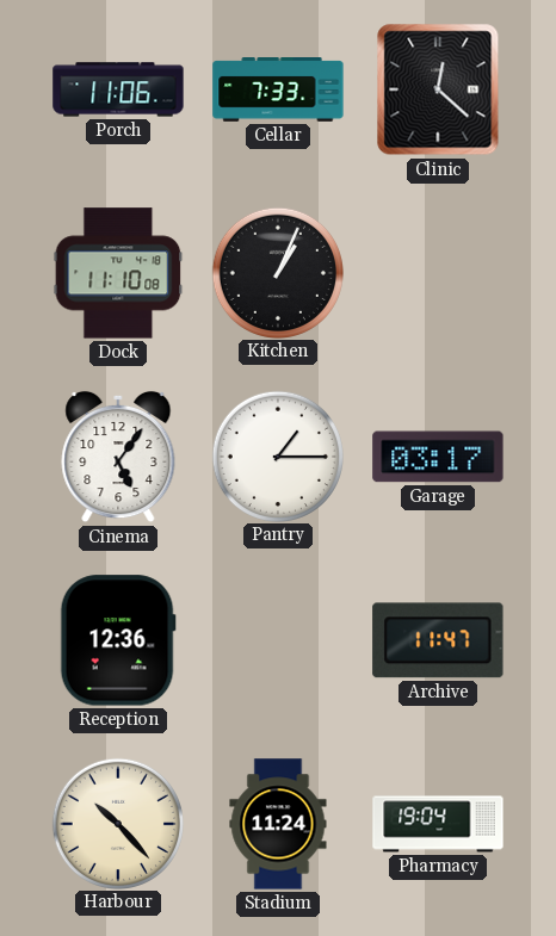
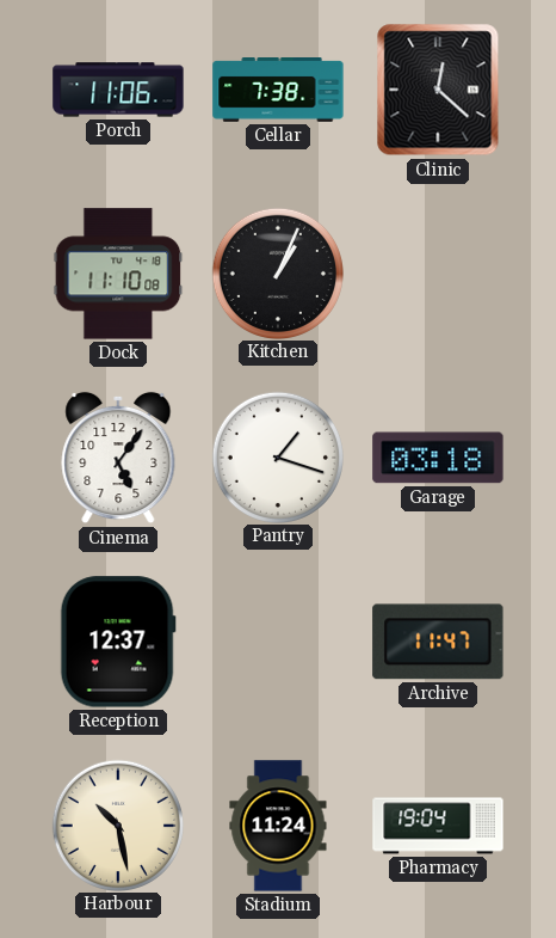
Cellar: 7:33 -> 7:38
Pantry: 1:15 -> 1:18
Garage: 03:17 -> 03:18
Reception: 12:36 -> 12:37
Harbour: 10:23 -> 10:28
